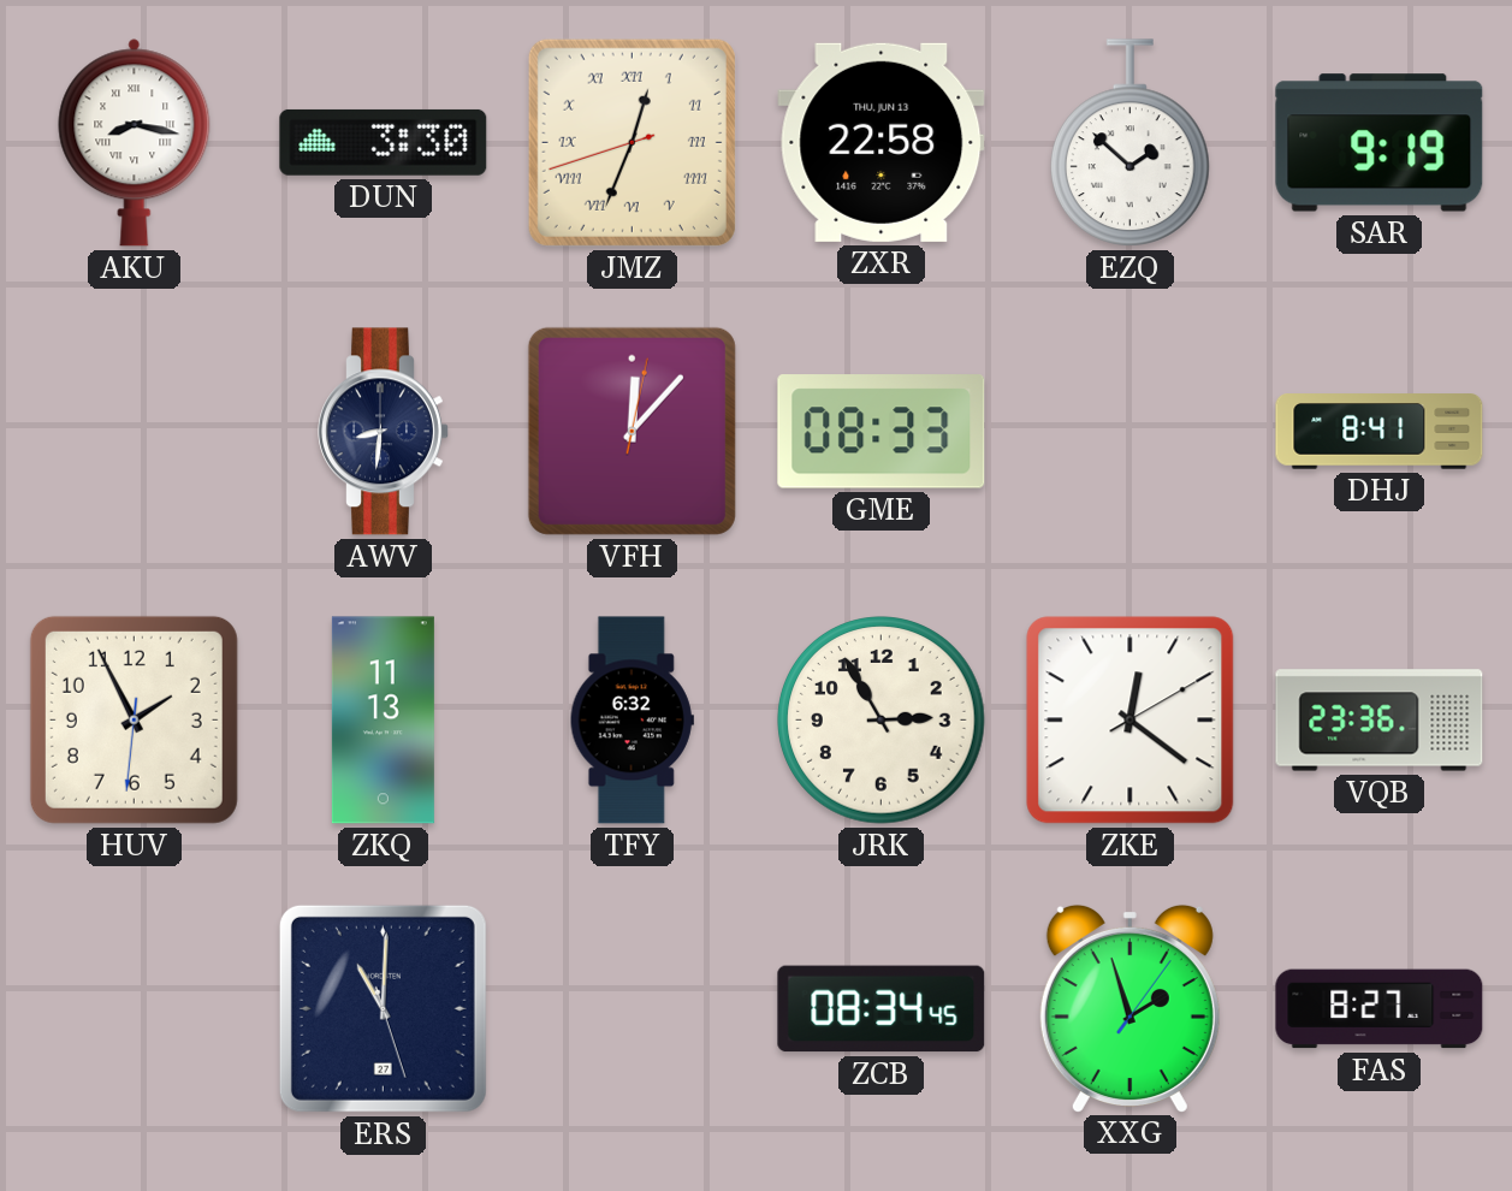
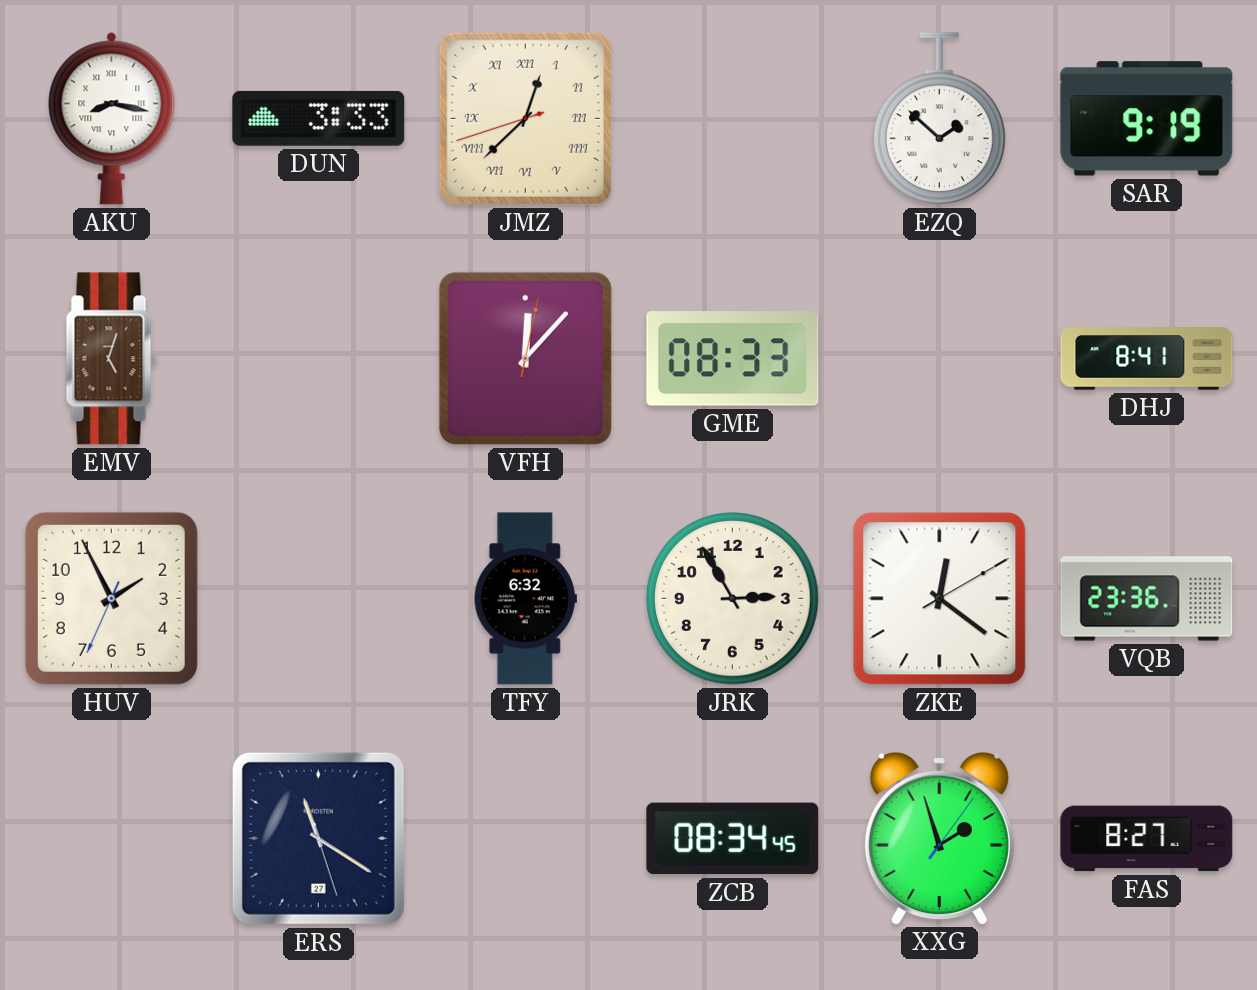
DUN: 3:30 -> 3:33
JMZ: 12:33 -> 12:37
ZXR: 22:58 -> none
EMV: none -> 5:03
AWV: 8:31 -> none
HUV: 1:55:31 -> 1:55:34
ZKQ: 11:13 -> none
ERS: 11:00 -> 11:20
